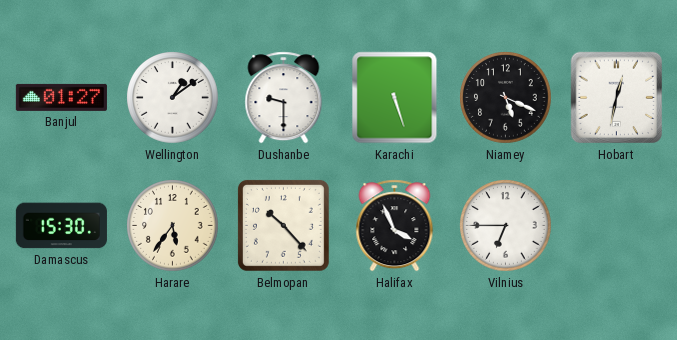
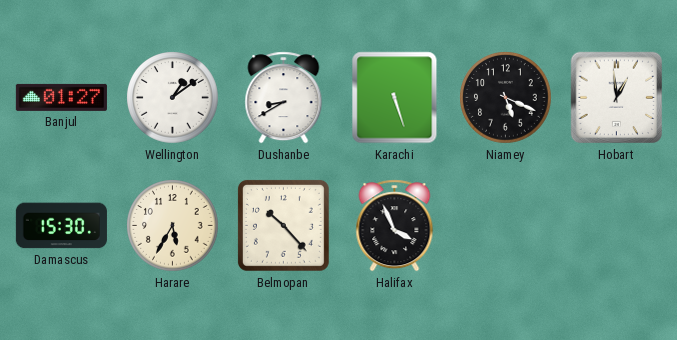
Dushanbe: 9:30 -> 8:40
Hobart: 12:32 -> 12:59
Harare: 5:36 -> 5:35
Vilnius: 6:45 -> none
